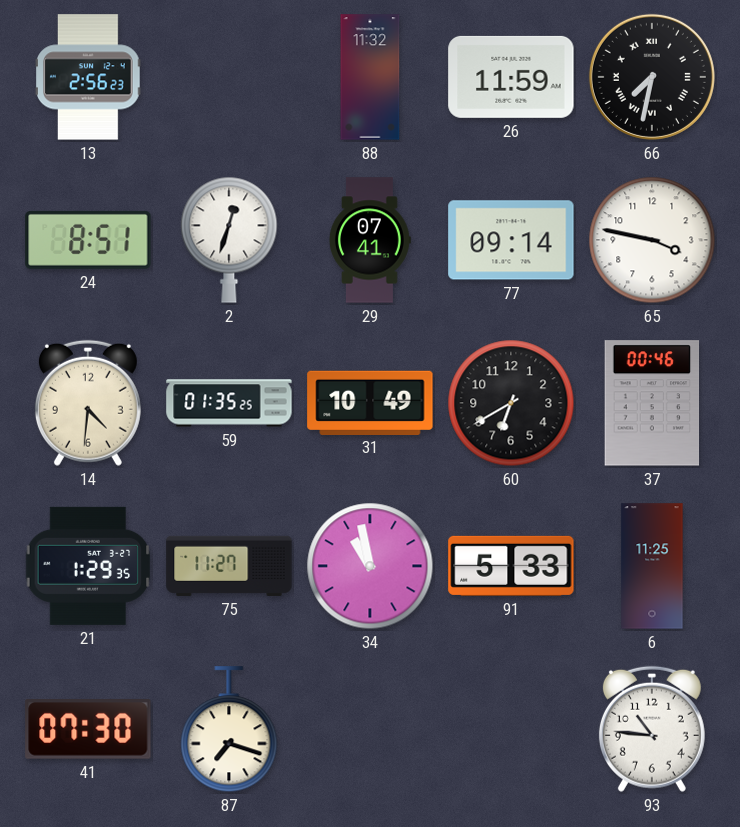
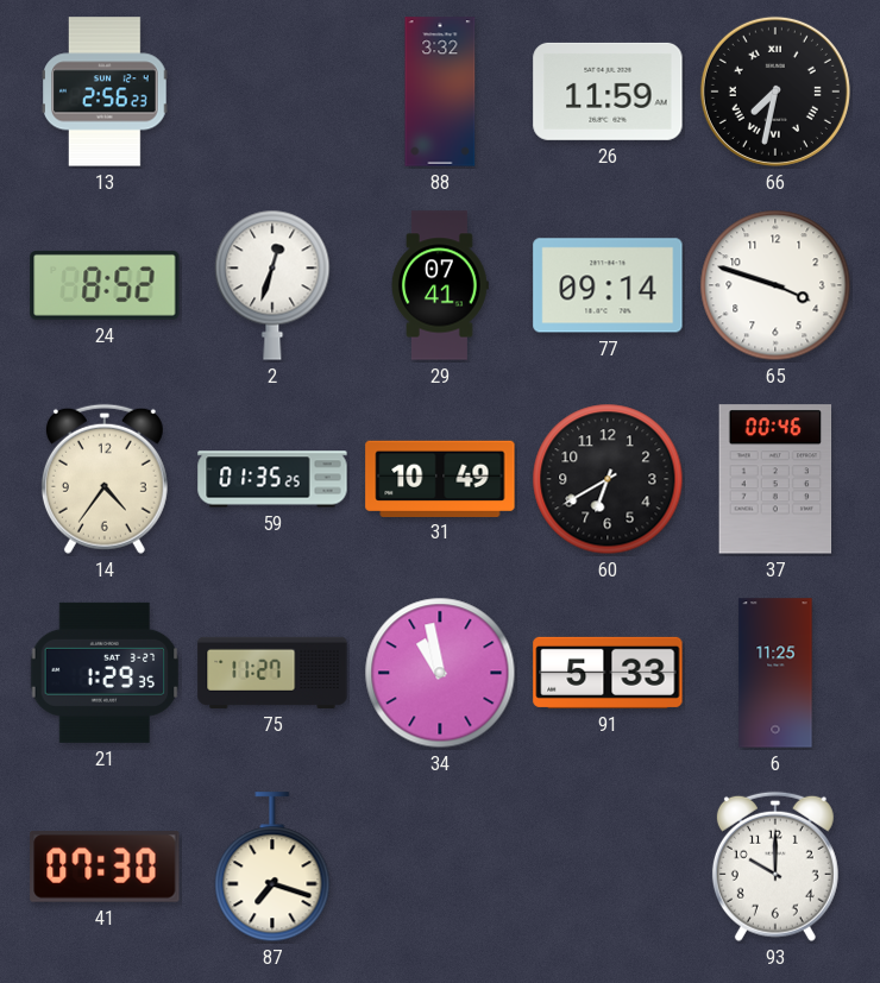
88: 11:32 -> 3:32
24: 8:51 -> 8:52
65: 3:47 -> 3:48
14: 4:31 -> 4:36
93: 10:46 -> 10:00
